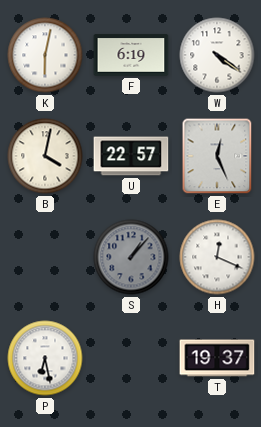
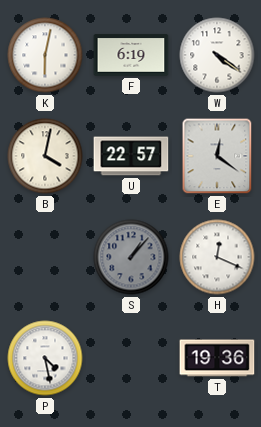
E: 12:26 -> 12:21
P: 6:28 -> 4:28
T: 19:37 -> 19:36
